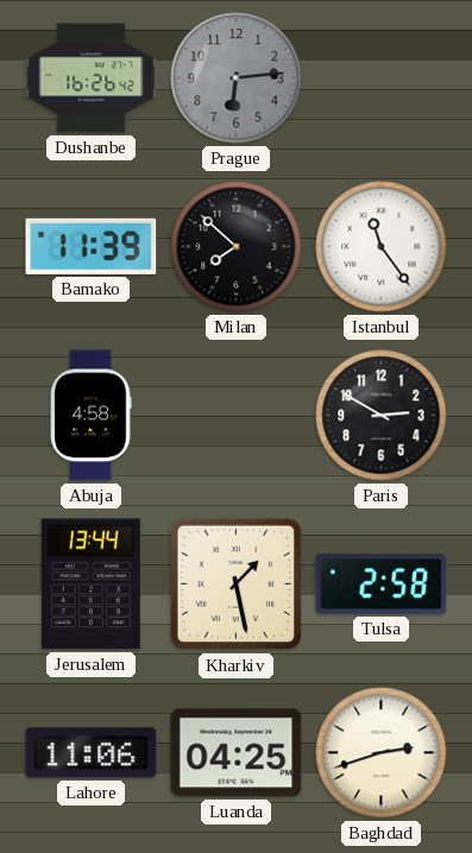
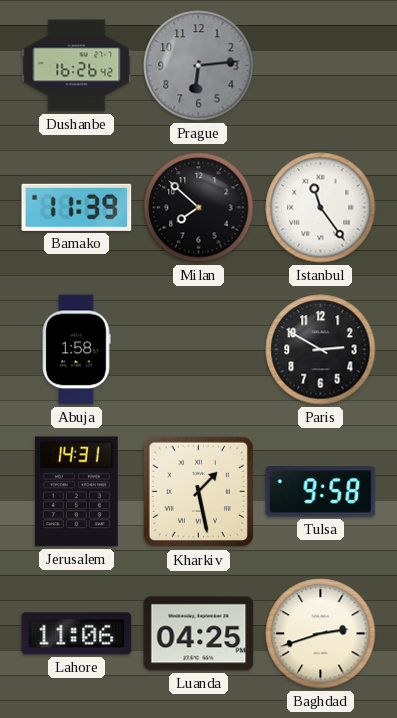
Abuja: 4:58 -> 1:58
Jerusalem: 13:44 -> 14:31
Tulsa: 2:58 -> 9:58
